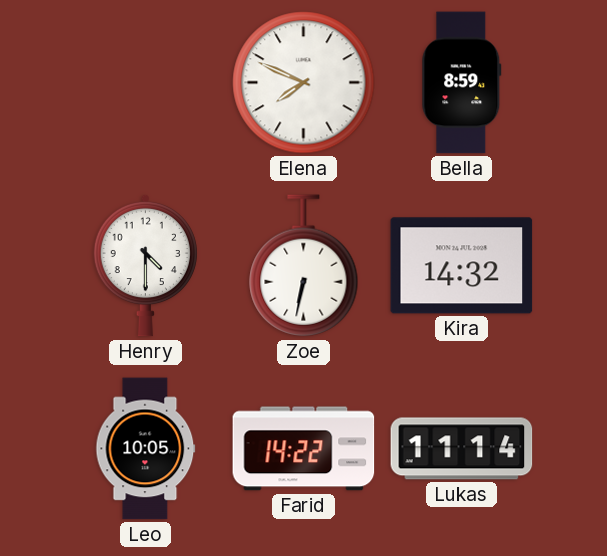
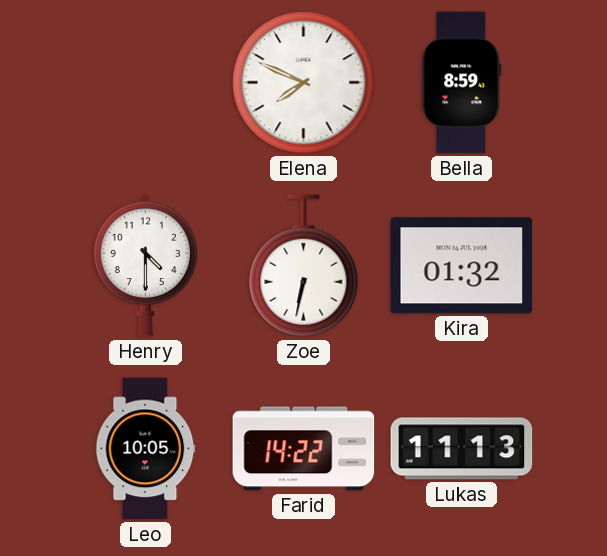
Kira: 14:32 -> 01:32
Lukas: 11:14 -> 11:13
